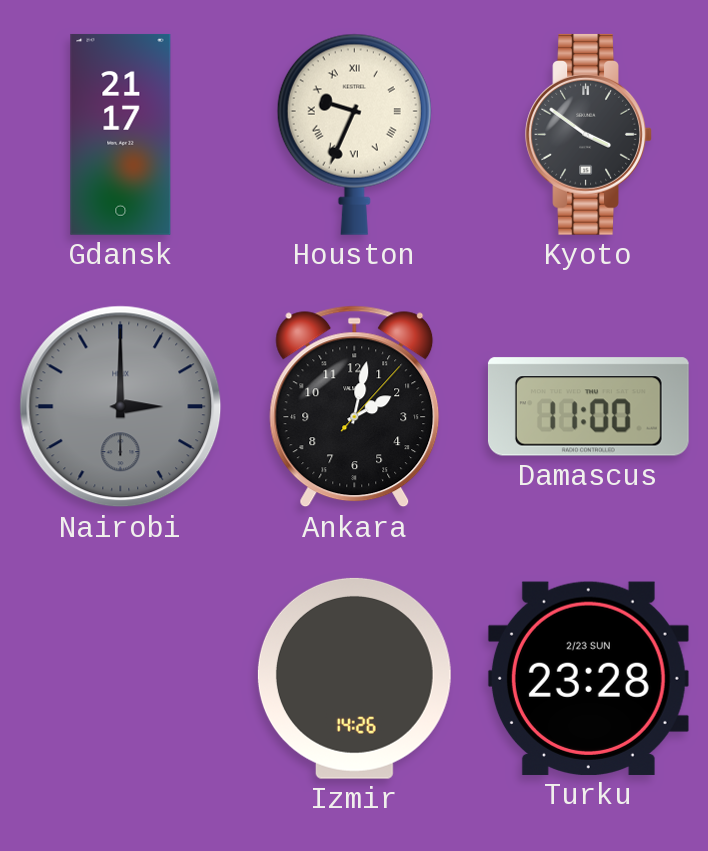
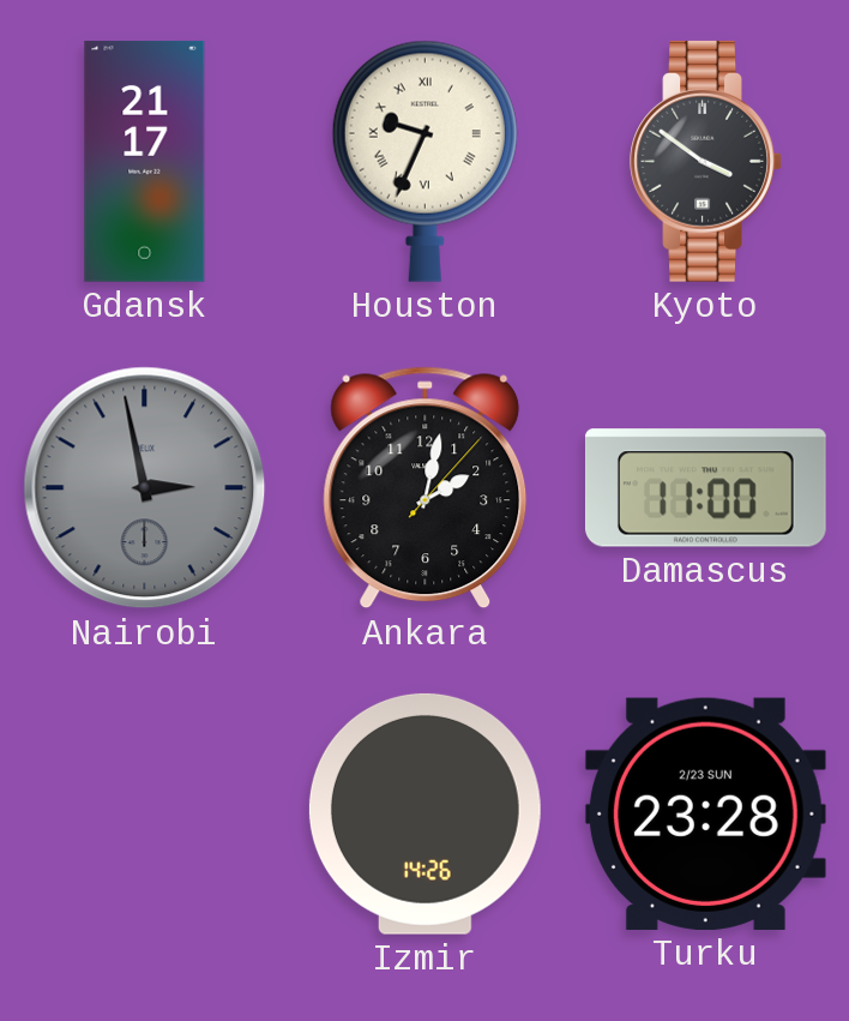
Nairobi: 3:00 -> 2:58
